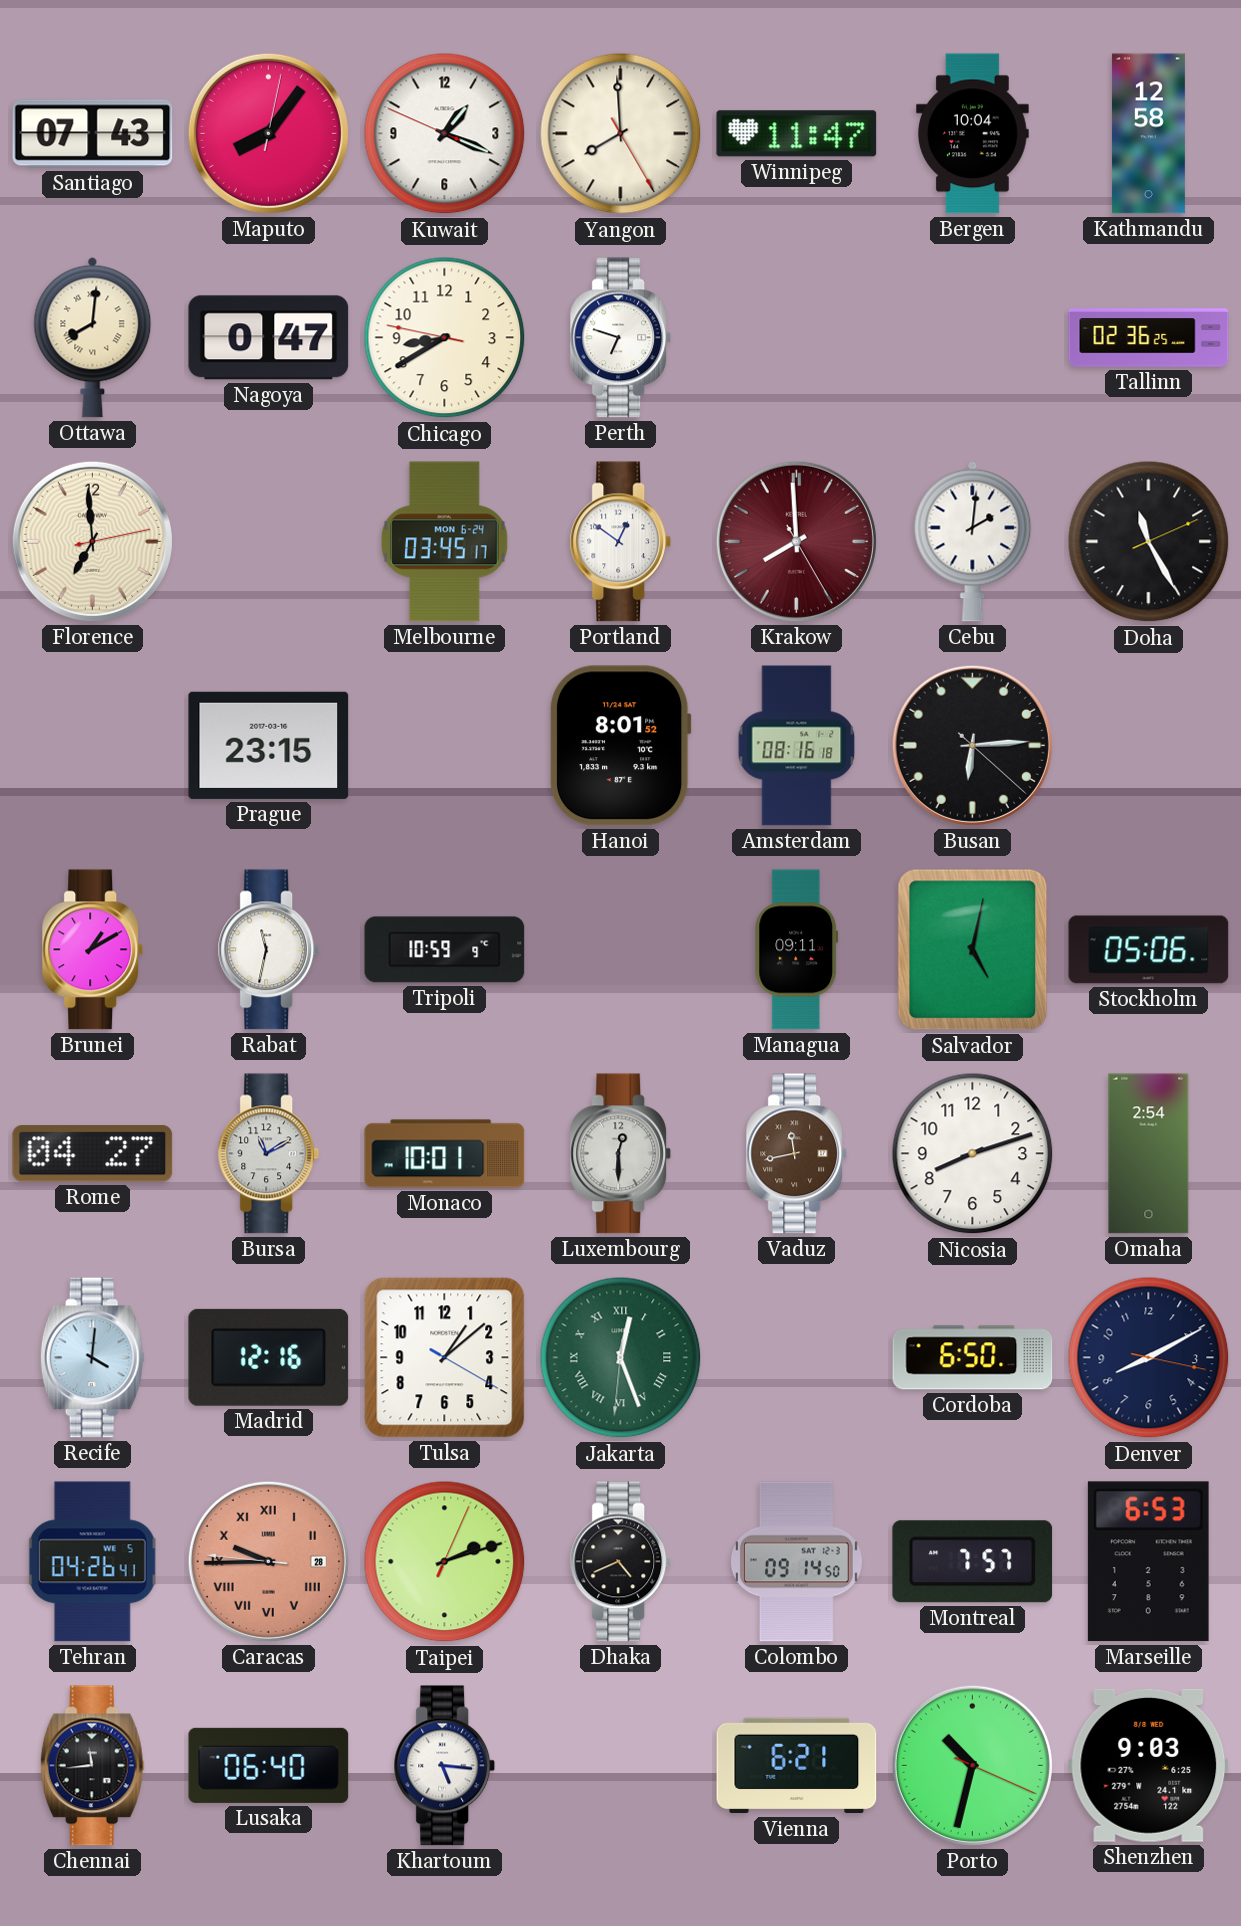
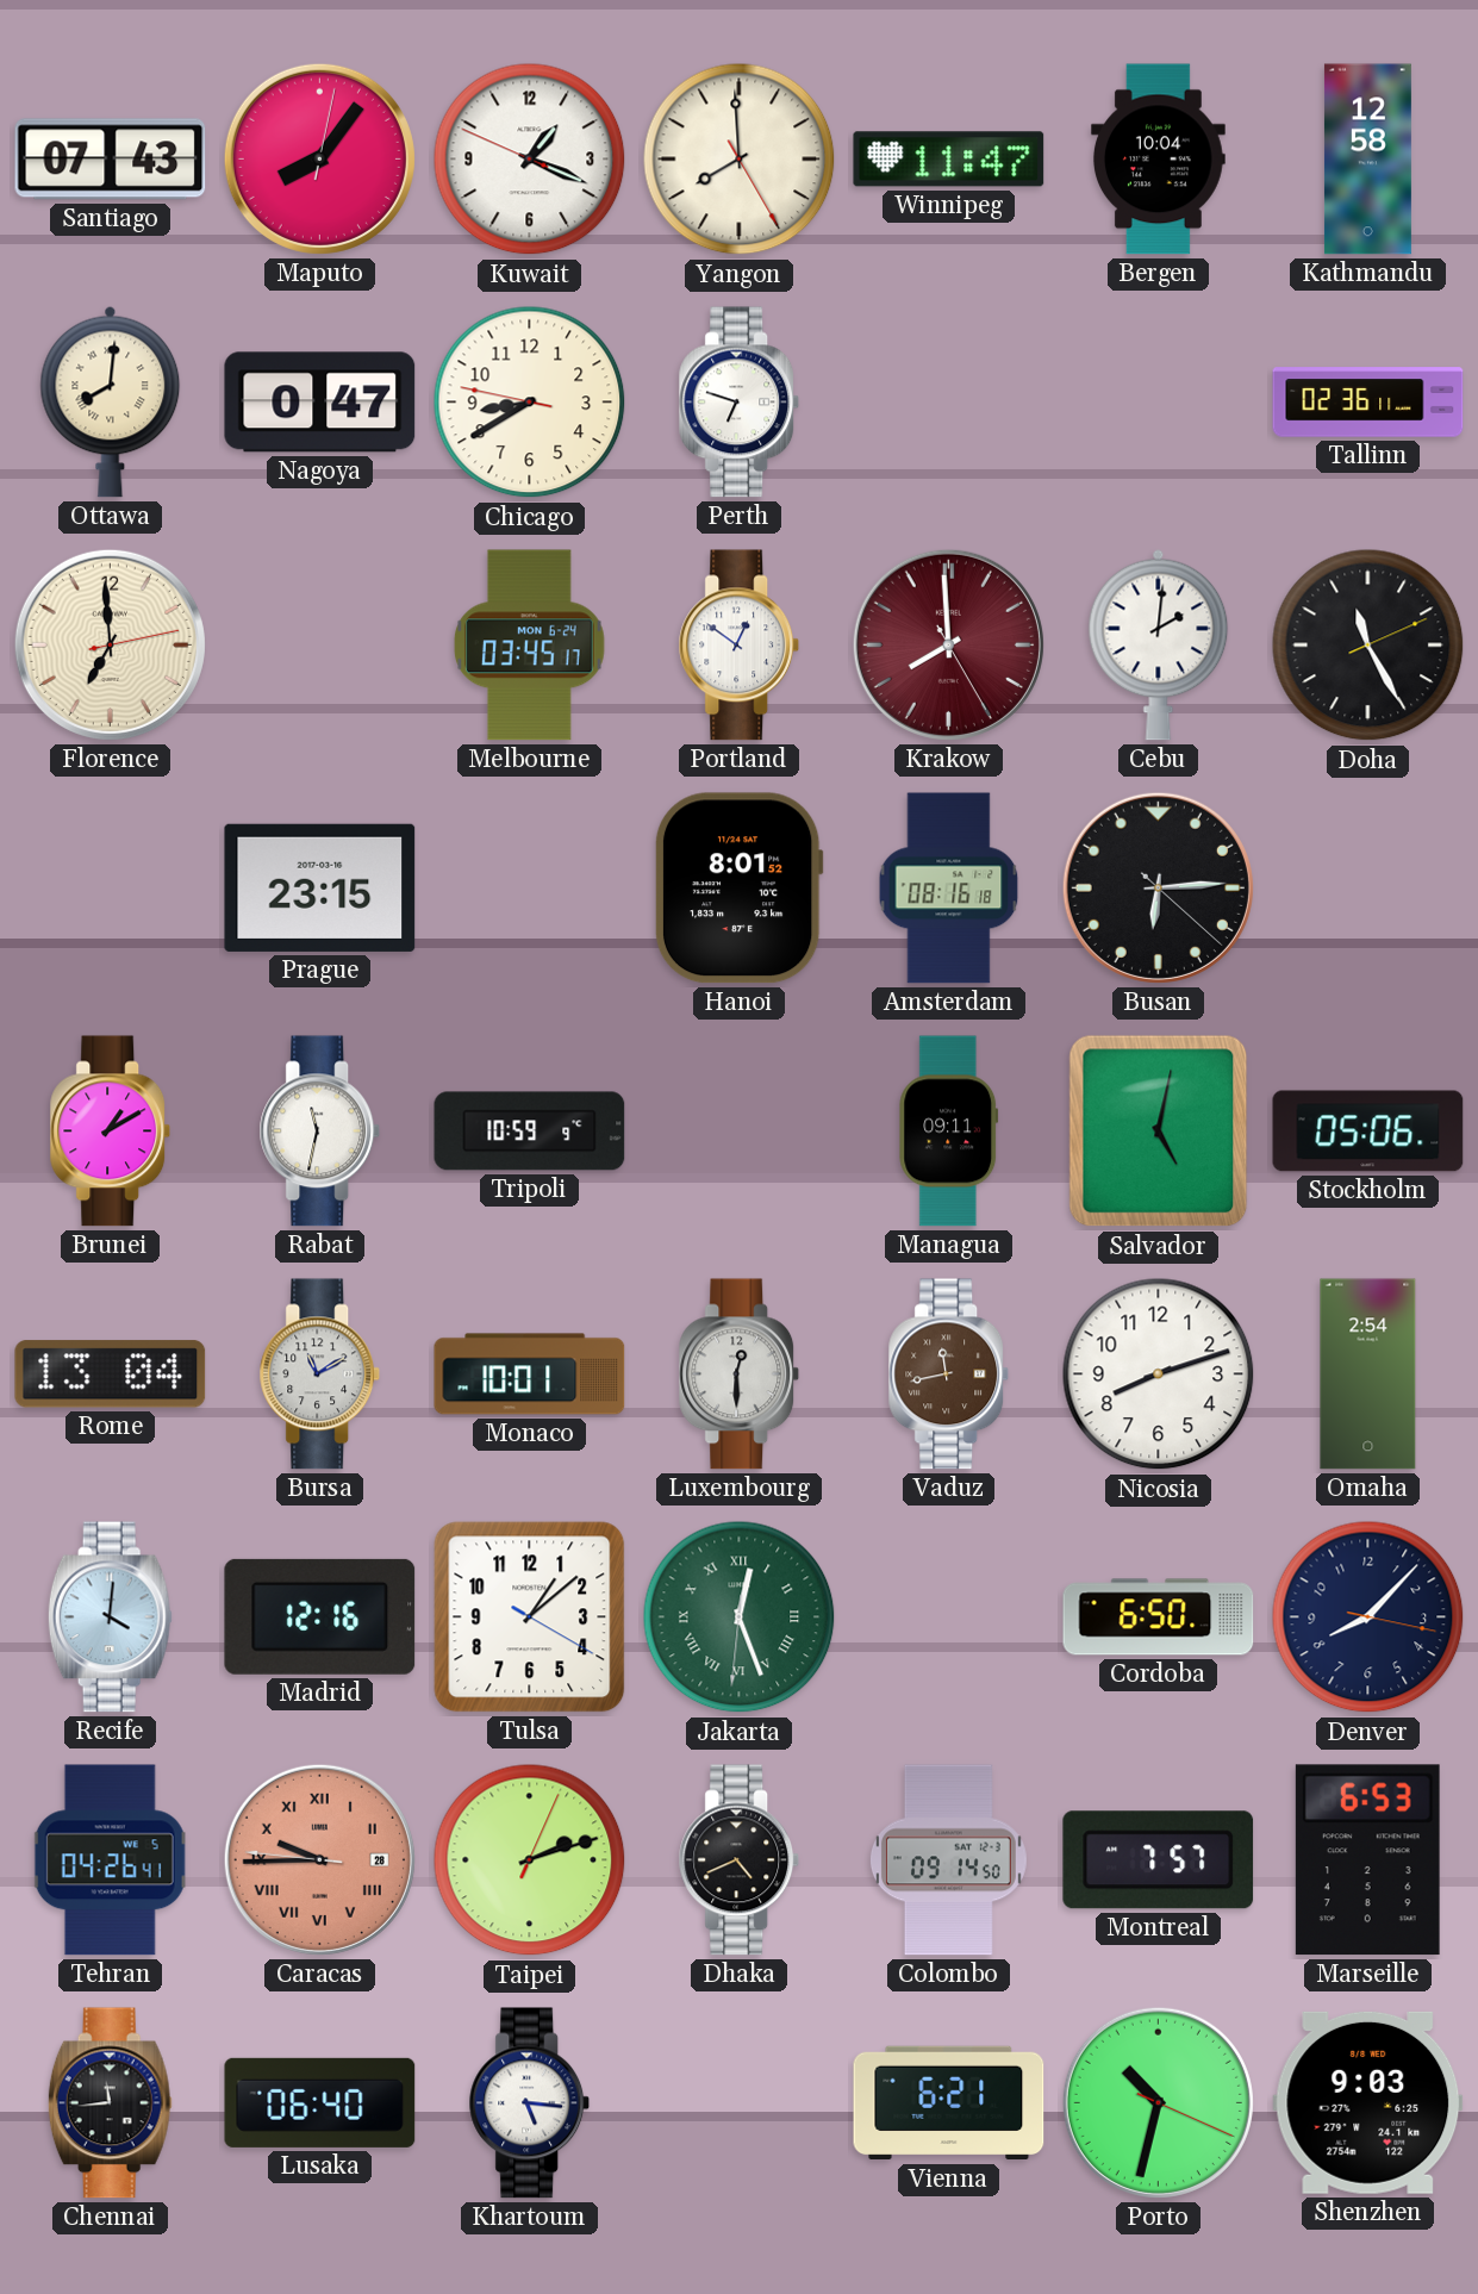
Tallinn: 02:36:25 -> 02:36:11
Rome: 04:27 -> 13:04
Denver: 8:10 -> 8:07
